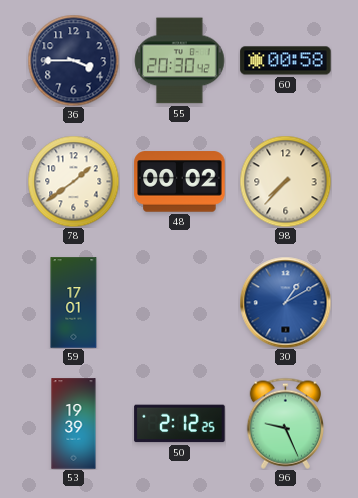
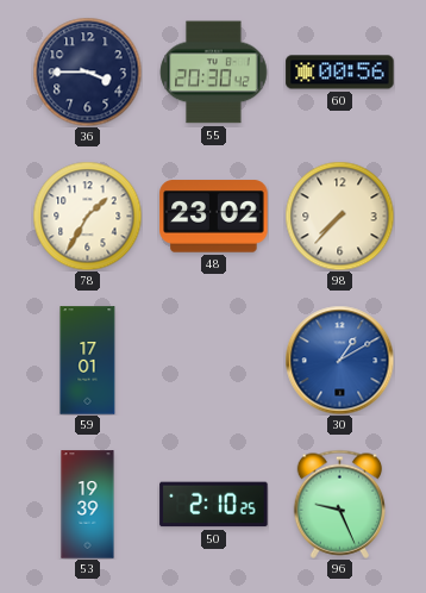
60: 00:58 -> 00:56
78: 1:39 -> 1:35
48: 00:02 -> 23:02
50: 2:12 -> 2:10
